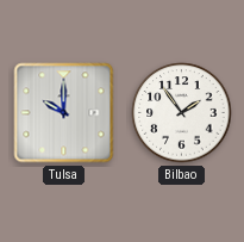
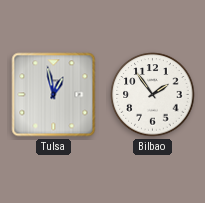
Tulsa: 10:00 -> 12:58
